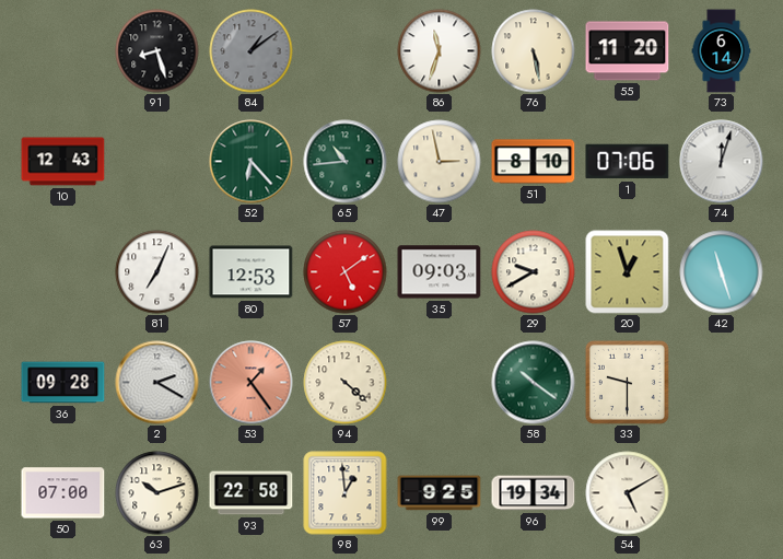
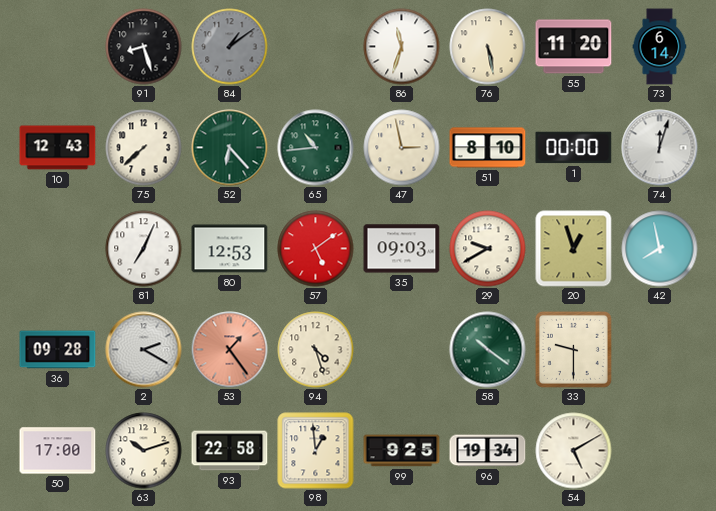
75: none -> 7:38
1: 07:06 -> 00:00
42: 11:27 -> 7:58
94: 4:22 -> 4:27
50: 07:00 -> 17:00
